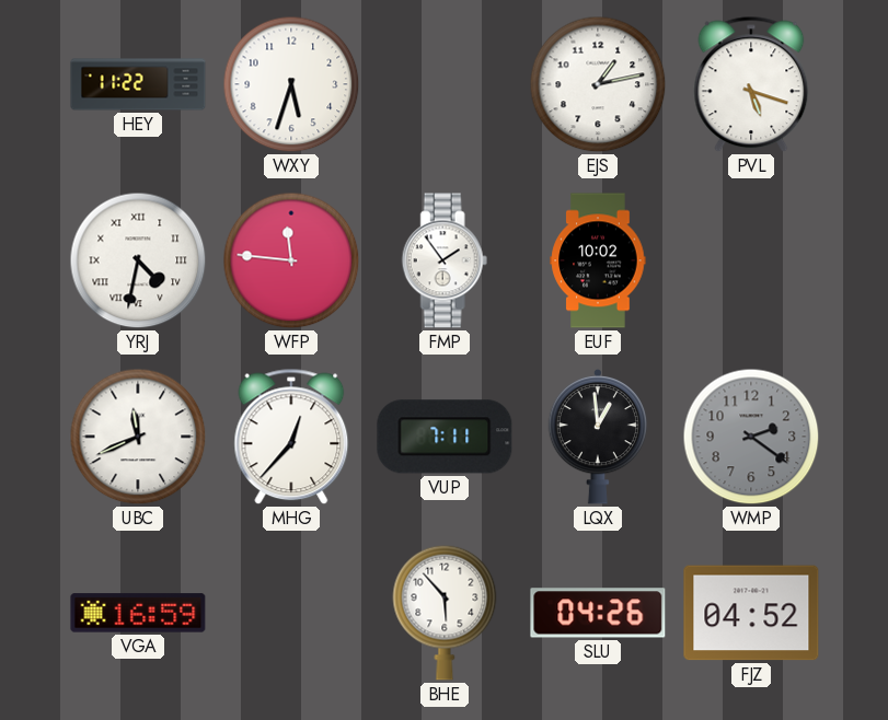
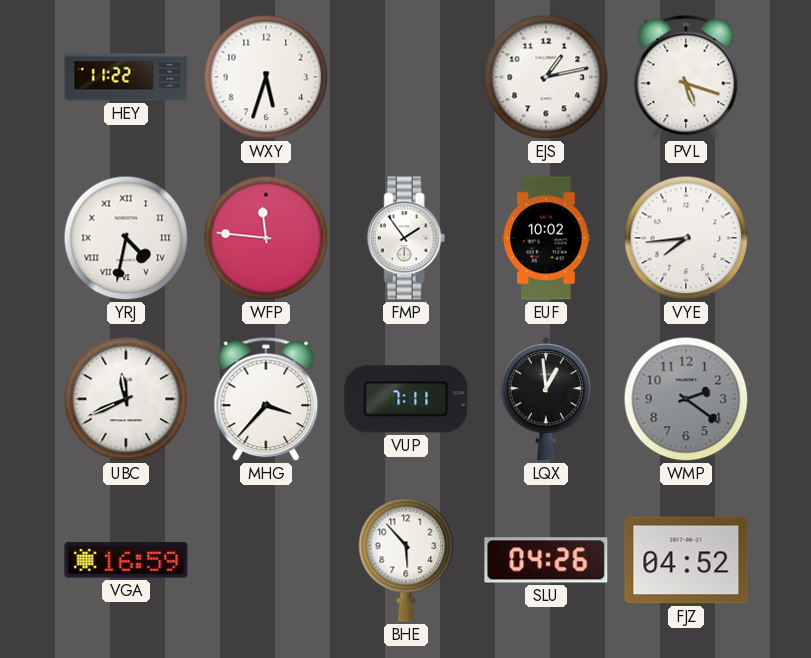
VYE: none -> 7:44
MHG: 12:37 -> 3:37
